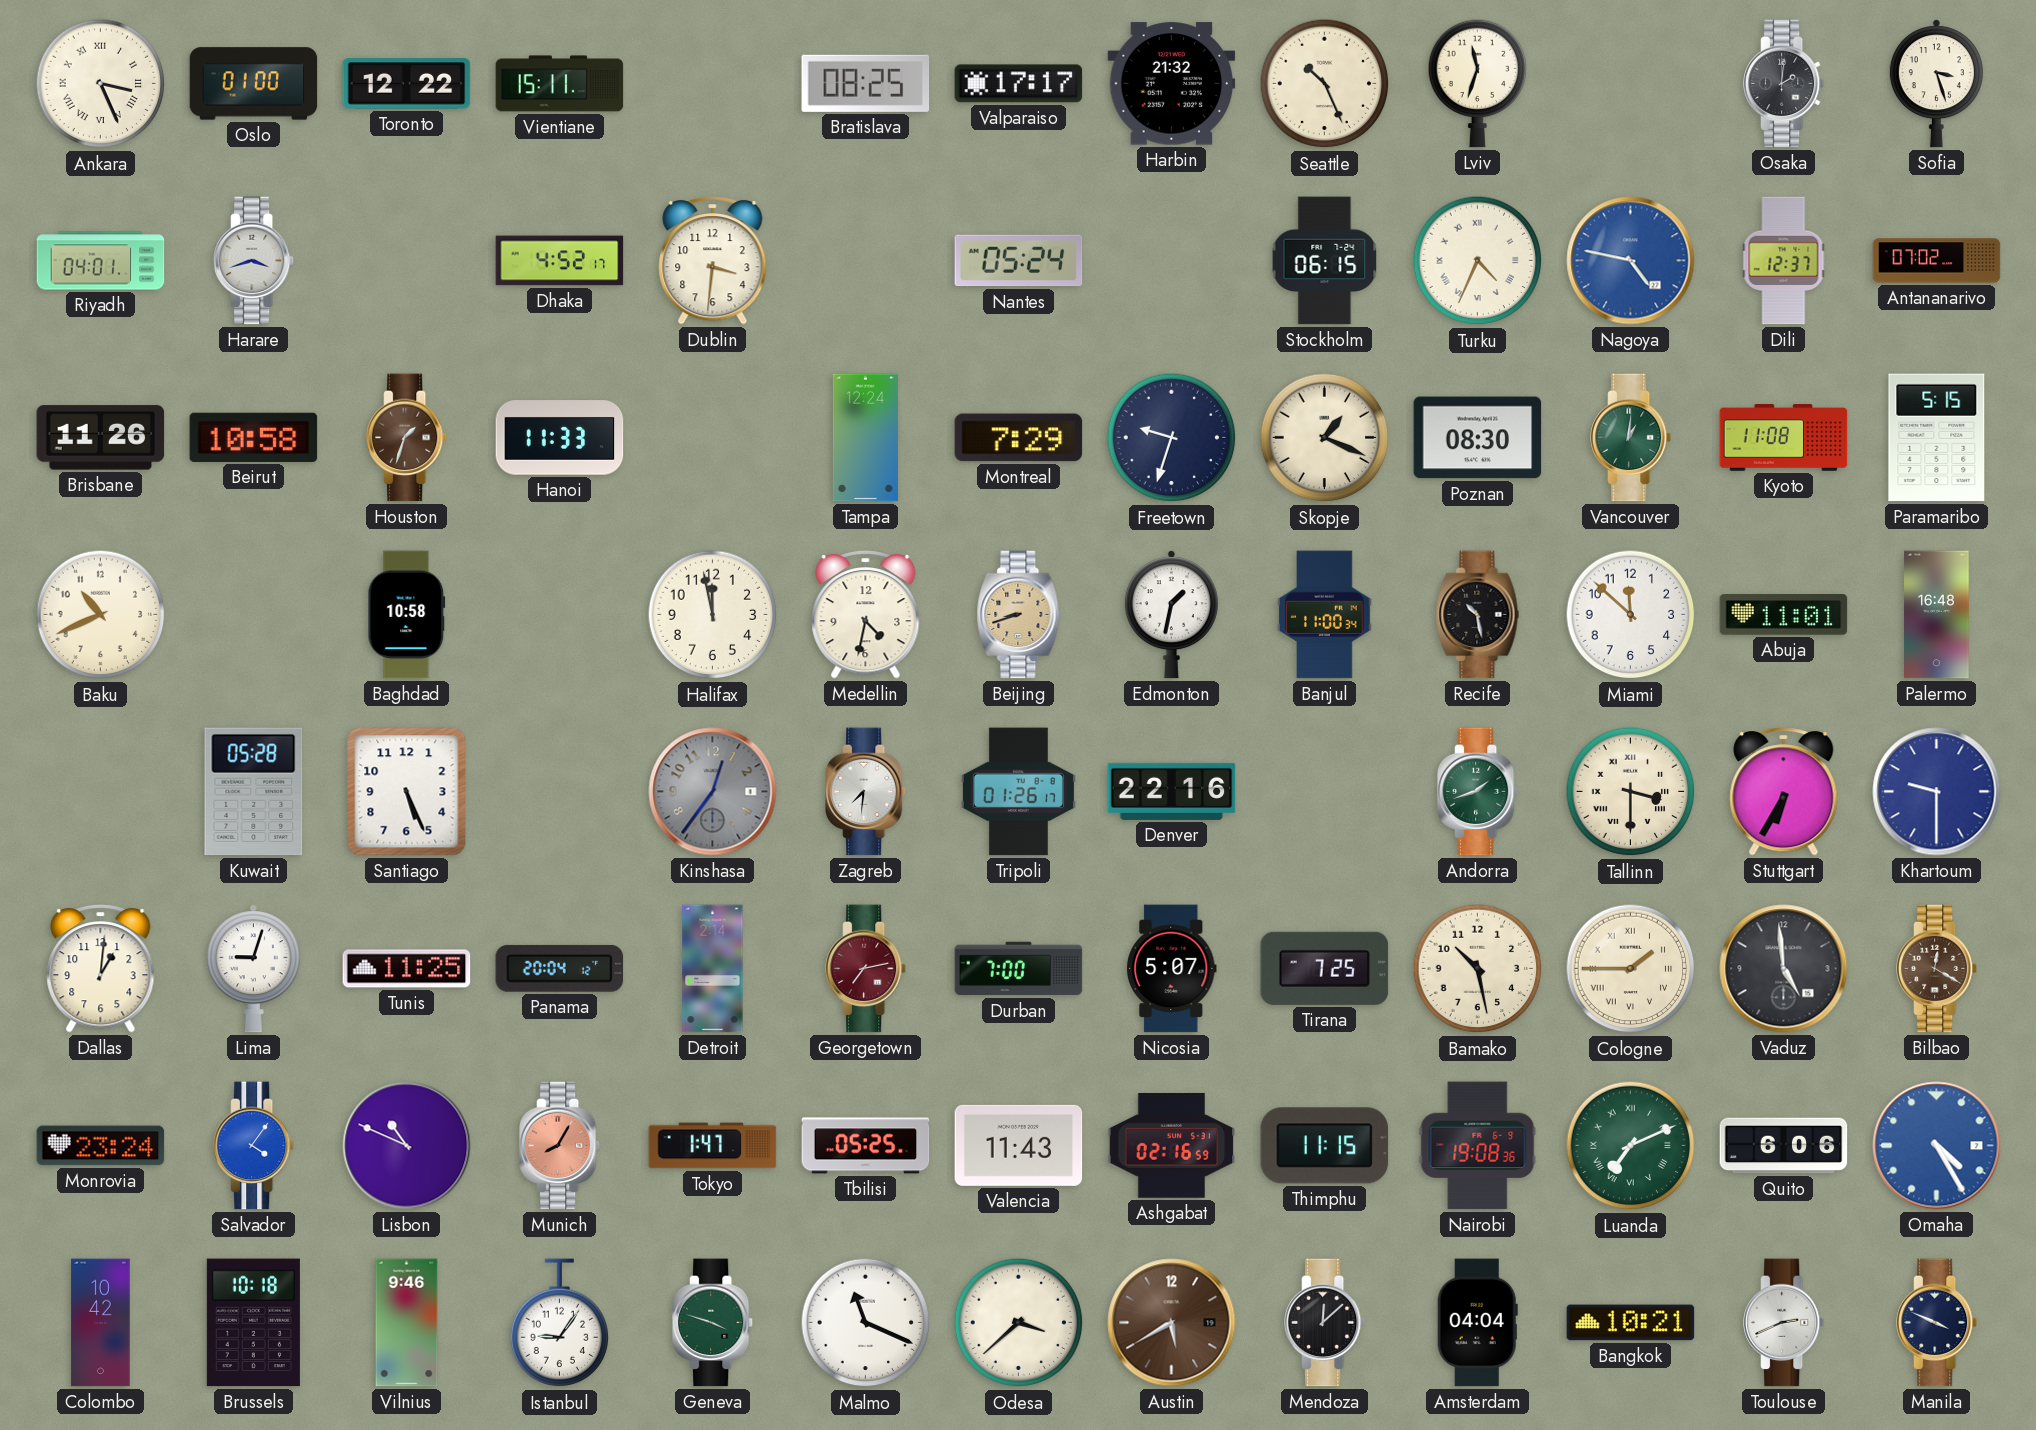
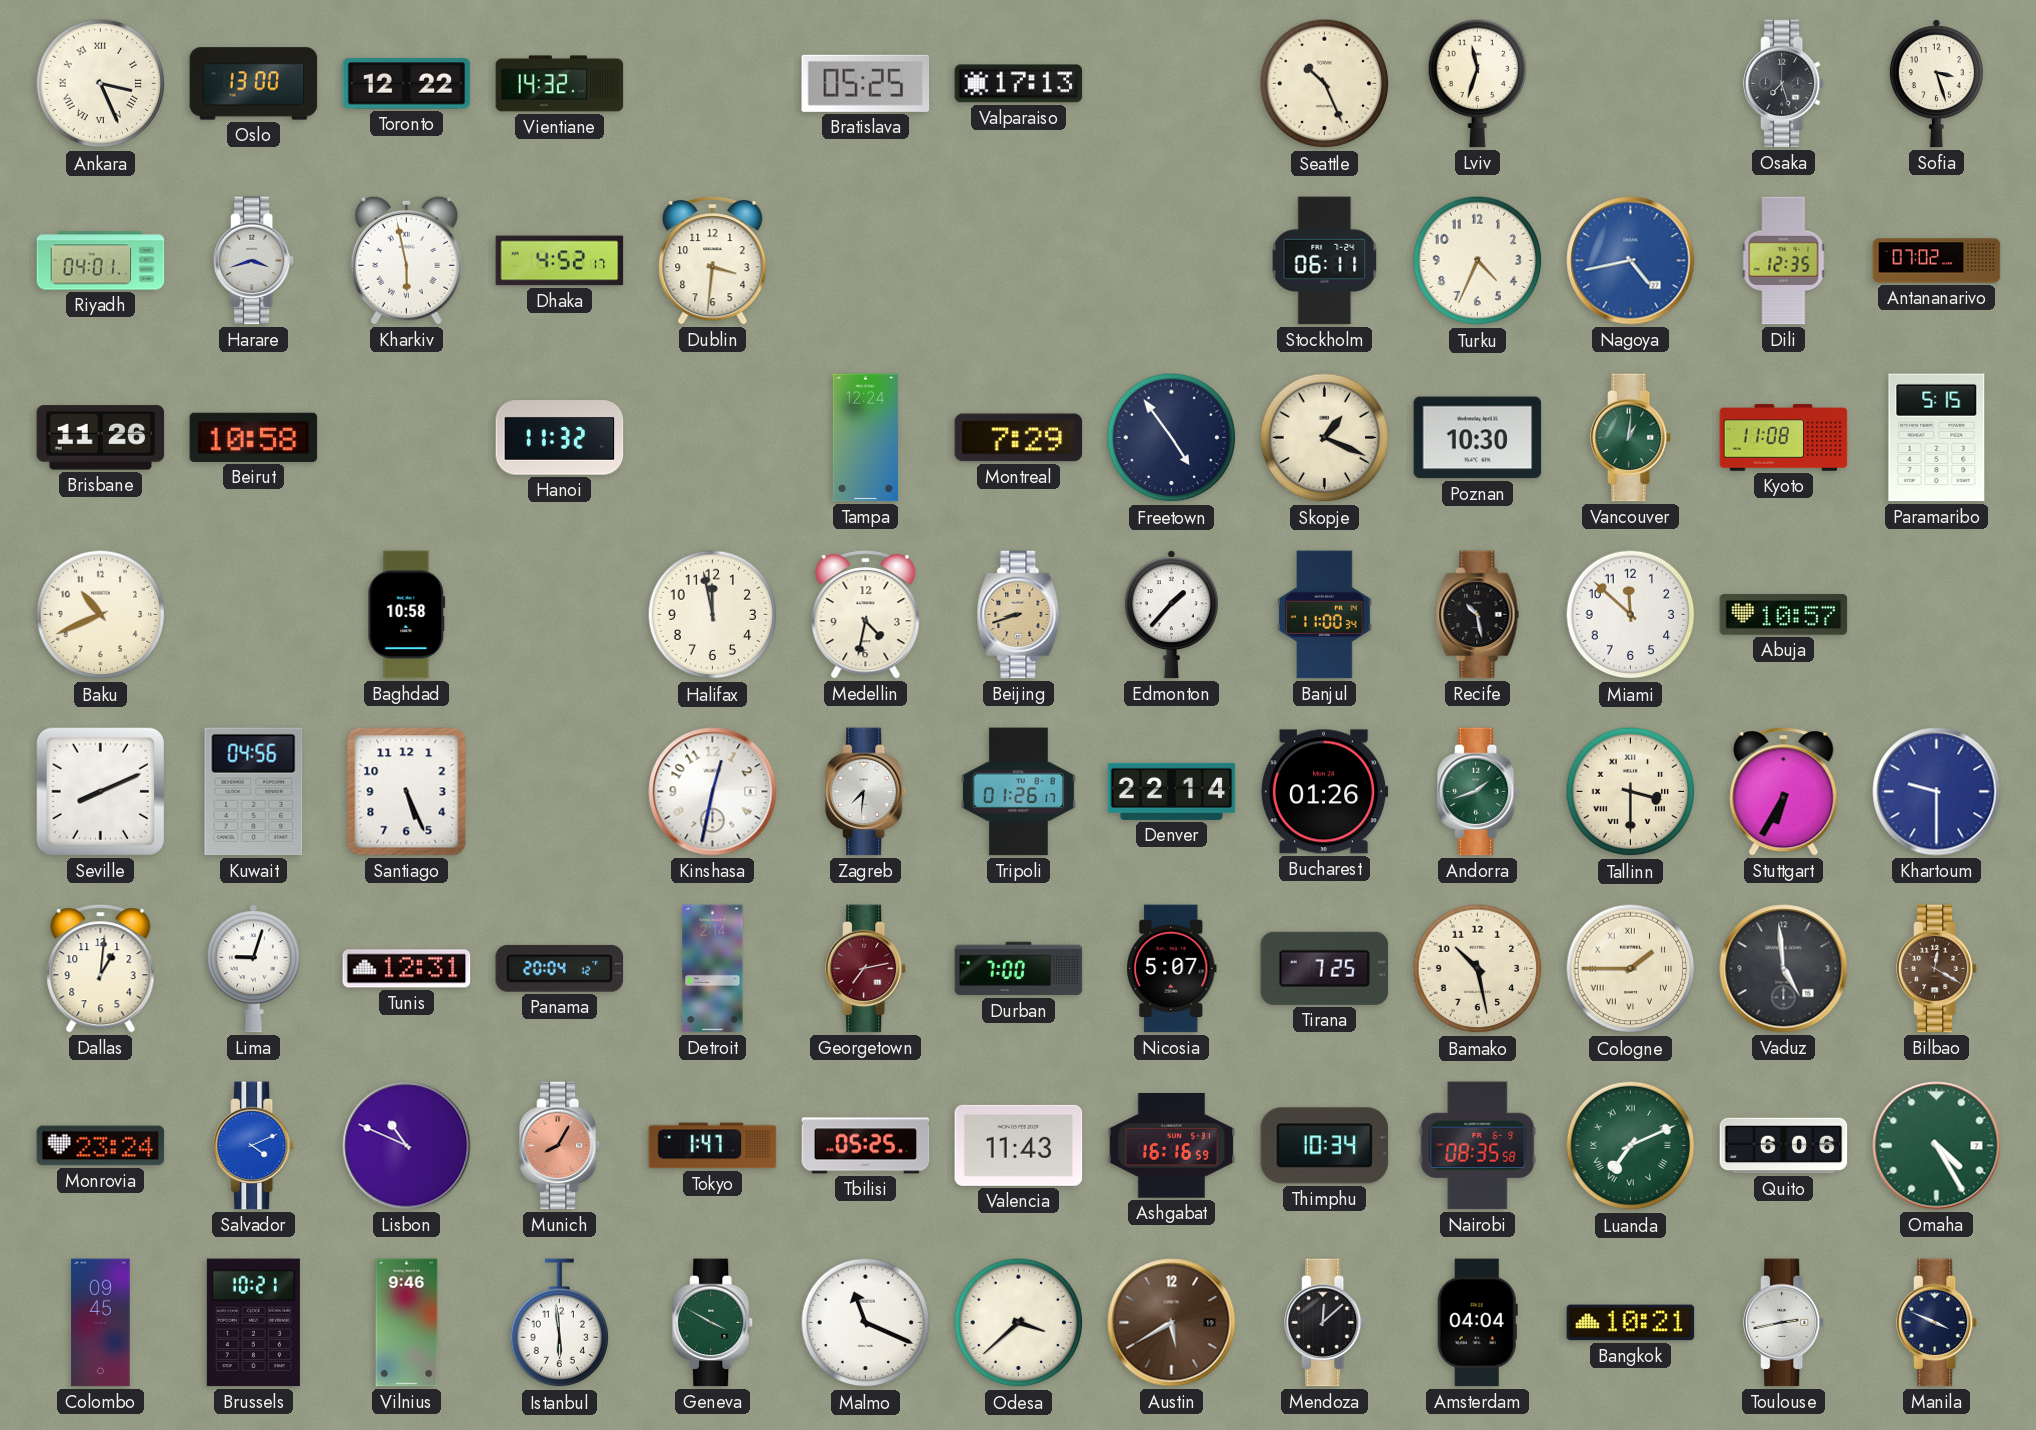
Oslo: 01:00 -> 13:00
Vientiane: 15:11 -> 14:32
Bratislava: 08:25 -> 05:25
Valparaiso: 17:17 -> 17:13
Harbin: 21:32 -> none
Osaka: 2:01 -> 7:27
Kharkiv: none -> 5:58
Nantes: 05:24 -> none
Stockholm: 06:15 -> 06:11
Turku numerals: Roman -> Arabic
Nagoya: 4:47 -> 4:43
Dili: 12:37 -> 12:35
Houston: 1:33 -> none
Hanoi: 11:33 -> 11:32
Freetown: 9:33 -> 4:54
Poznan: 08:30 -> 10:30
Edmonton: 1:32 -> 1:37
Abuja: 11:01 -> 10:57
Palermo: 16:48 -> none
Seville: none -> 8:11
Kuwait: 05:28 -> 04:56
Kinshasa: 12:36 -> 12:32
Kinshasa dial: grey -> white
Denver: 22:16 -> 22:14
Bucharest: none -> 01:26
Tunis: 11:25 -> 12:31
Salvador: 4:06 -> 4:11
Ashgabat: 02:16 -> 16:16
Thimphu: 11:15 -> 10:34
Nairobi: 19:08 -> 08:35
Omaha dial: blue -> green
Colombo: 10:42 -> 09:45
Brussels: 10:18 -> 10:21
Istanbul: 9:06 -> 5:59
Geneva: 3:48 -> 3:50
Toulouse: 2:41 -> 2:43
